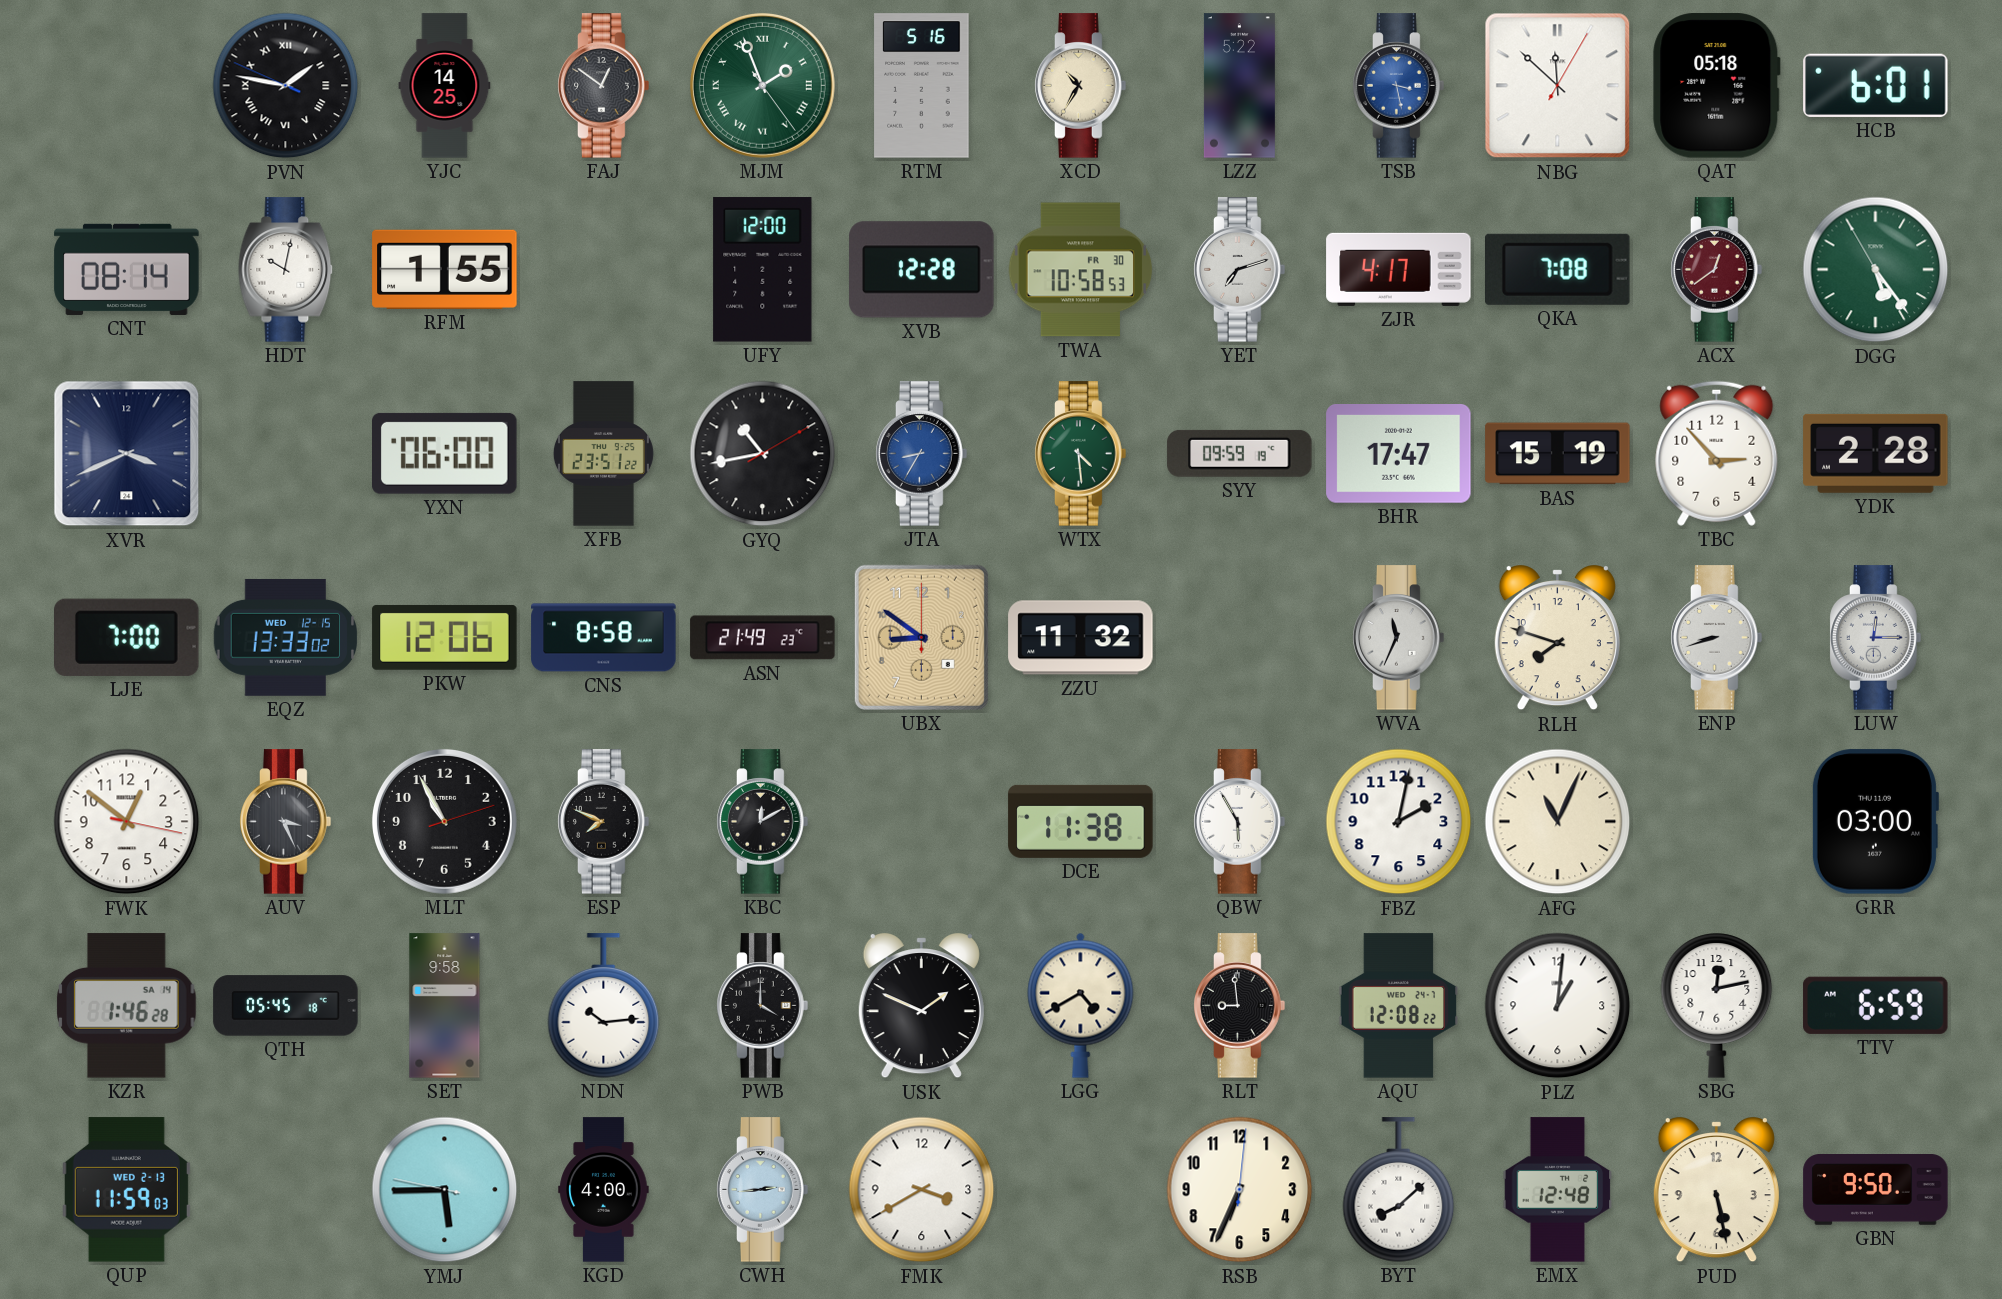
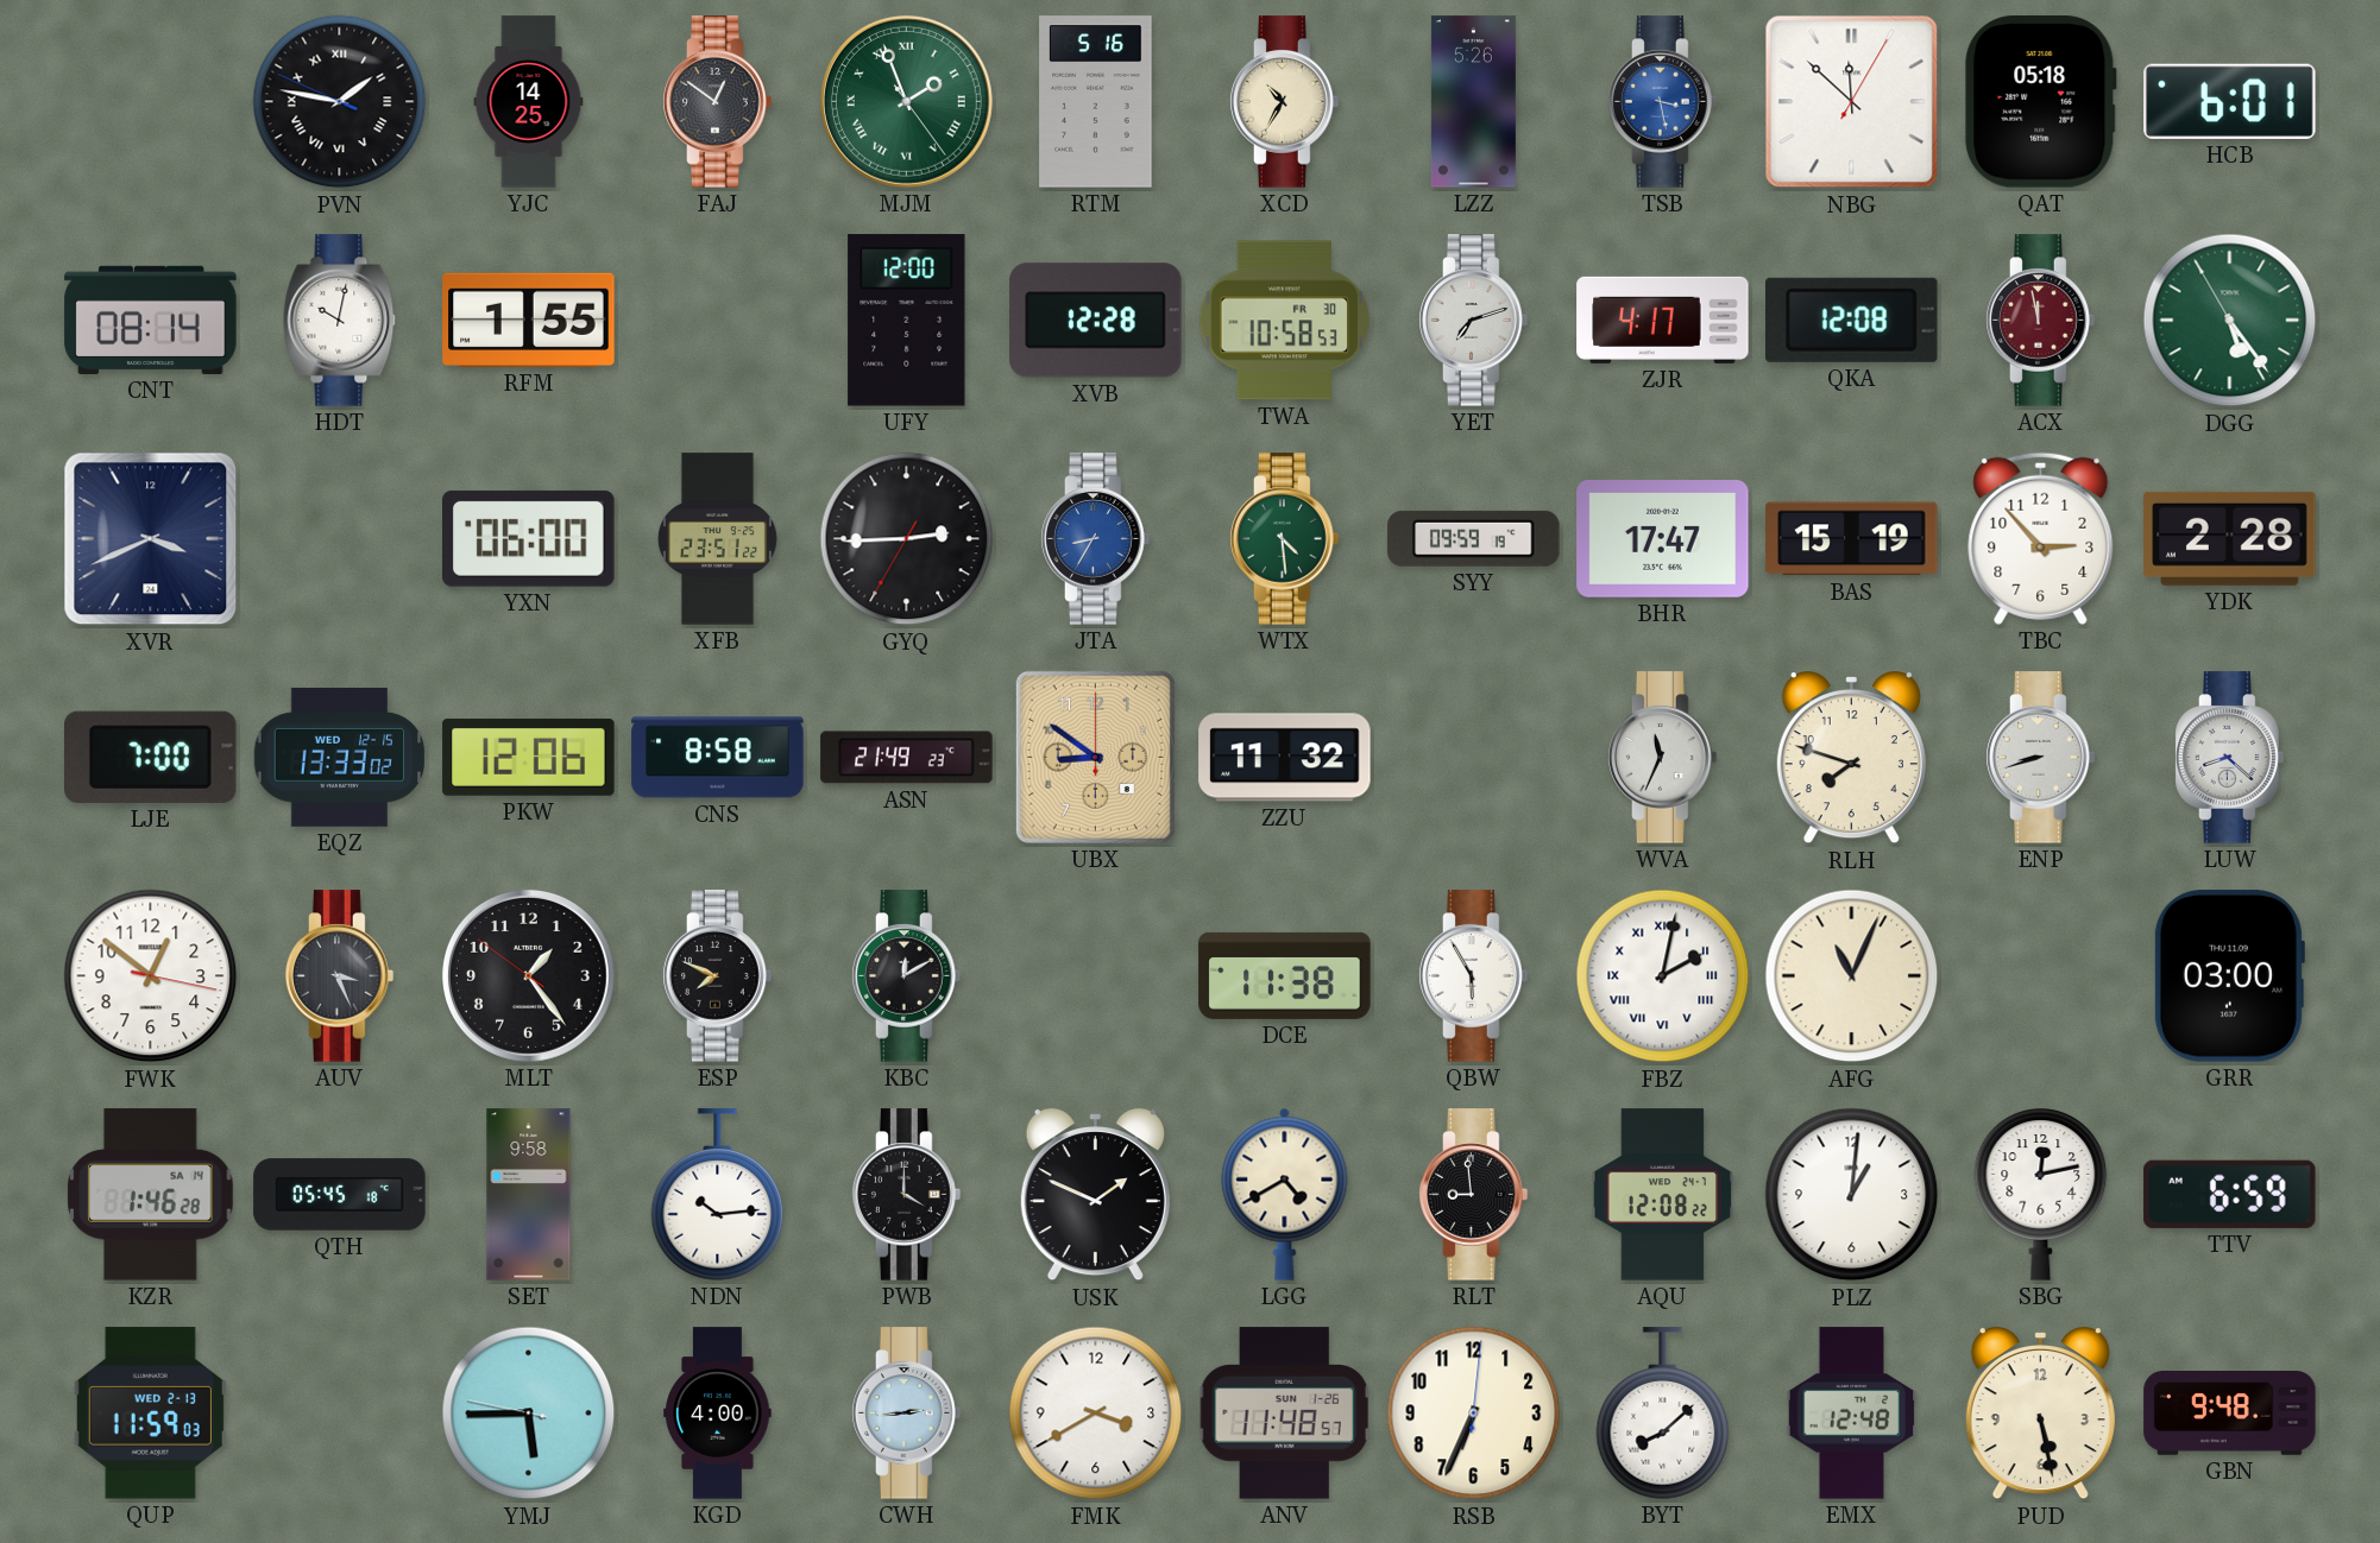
LZZ: 5:22 -> 5:26
QKA: 7:08 -> 12:08
ACX: 12:39 -> 11:58
GYQ: 10:43 -> 2:44
LUW: 12:15 -> 8:22
MLT: 10:55 -> 1:23
FBZ numerals: Arabic -> Roman
ANV: none -> 11:48
GBN: 9:50 -> 9:48
